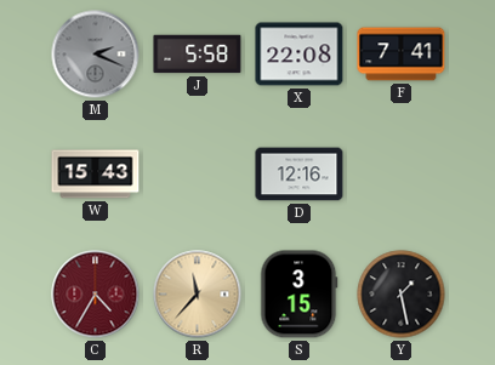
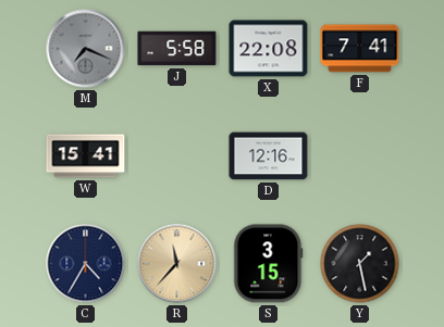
M: 2:19 -> 7:19
W: 15:43 -> 15:41
C dial: burgundy -> navy
